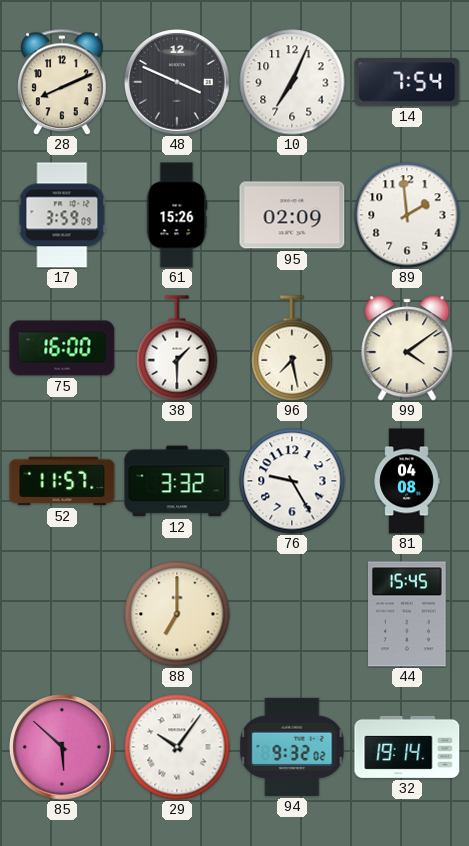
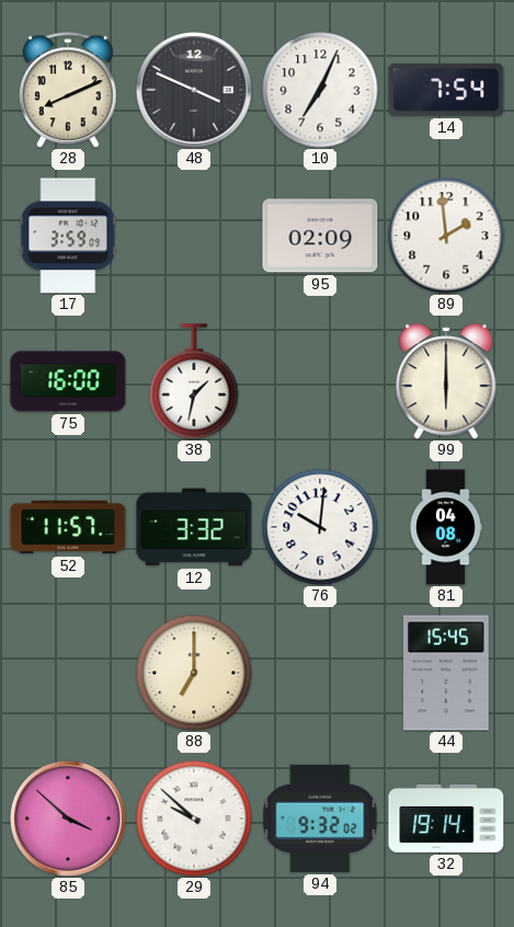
61: 15:26 -> none
38: 1:30 -> 1:32
96: 7:28 -> none
99: 4:09 -> 6:00
76: 9:25 -> 10:01
85: 5:52 -> 3:52
29: 10:06 -> 9:52
